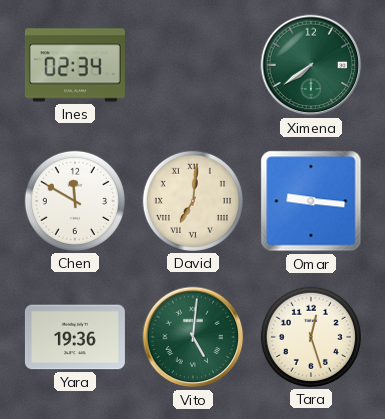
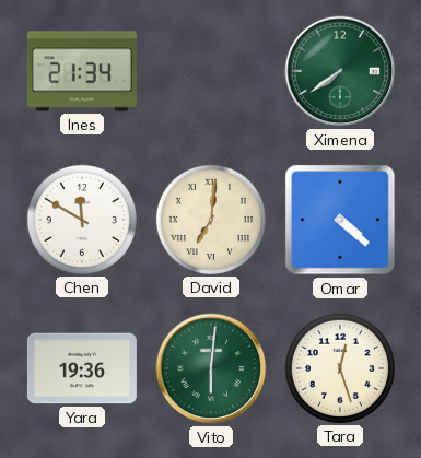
Ines: 02:34 -> 21:34
Omar: 9:16 -> 4:22
Vito: 5:01 -> 6:01
